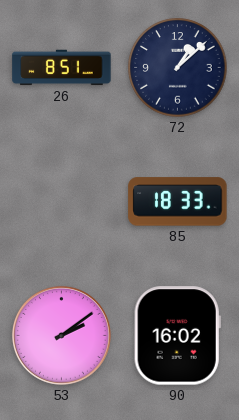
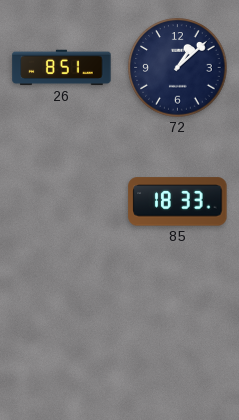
53: 2:09 -> none
90: 16:02 -> none
